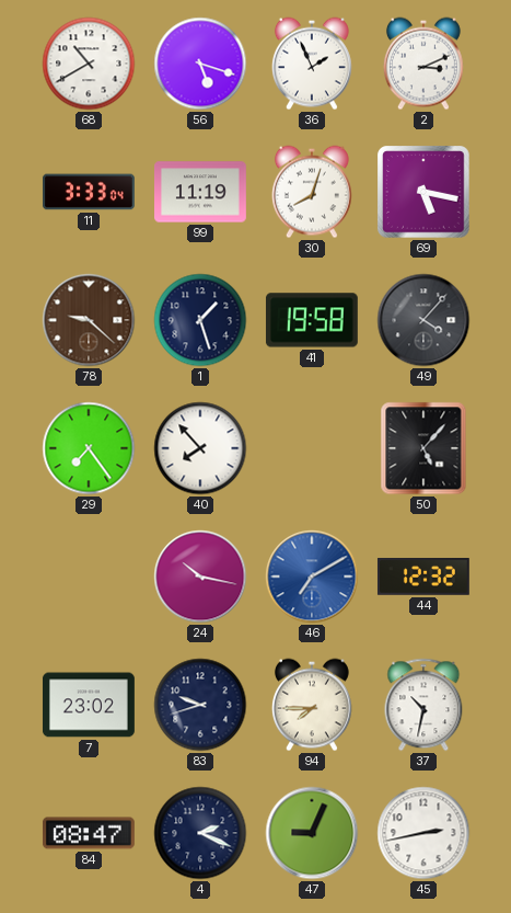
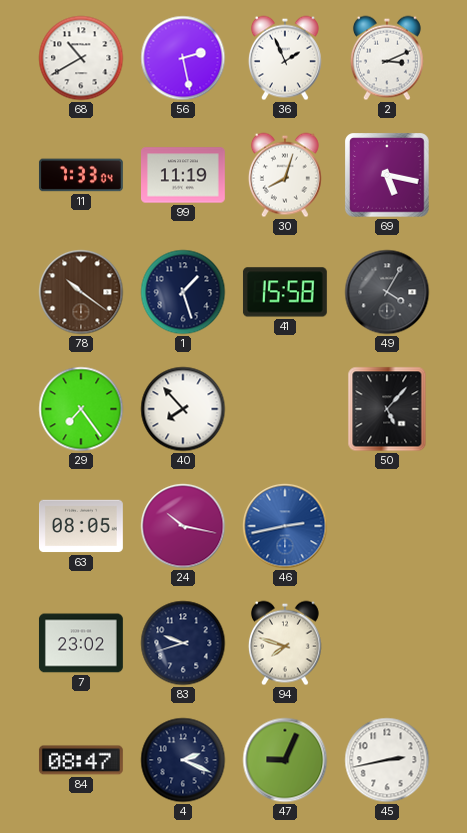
56: 5:18 -> 2:28
11: 3:33 -> 7:33
78: 9:22 -> 10:21
41: 19:58 -> 15:58
49: 4:07 -> 4:05
63: none -> 08:05
46: 7:10 -> 2:43
44: 12:32 -> none
94: 7:45 -> 7:48
37: 10:32 -> none
